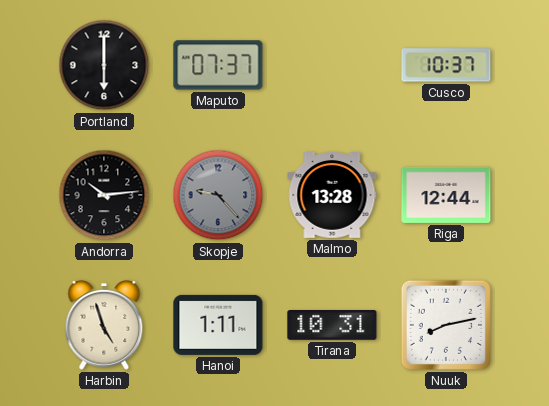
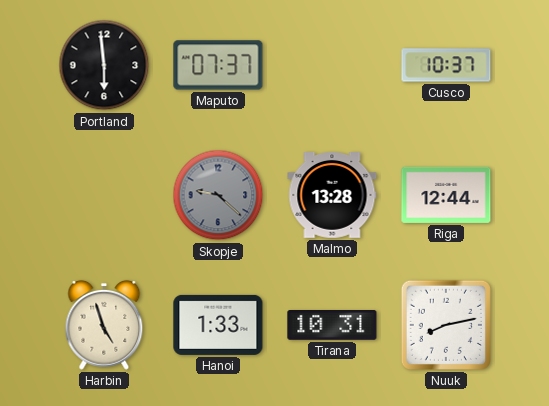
Portland: 6:00 -> 5:59
Andorra: 10:14 -> none
Skopje: 9:23 -> 9:22
Hanoi: 1:11 -> 1:33
